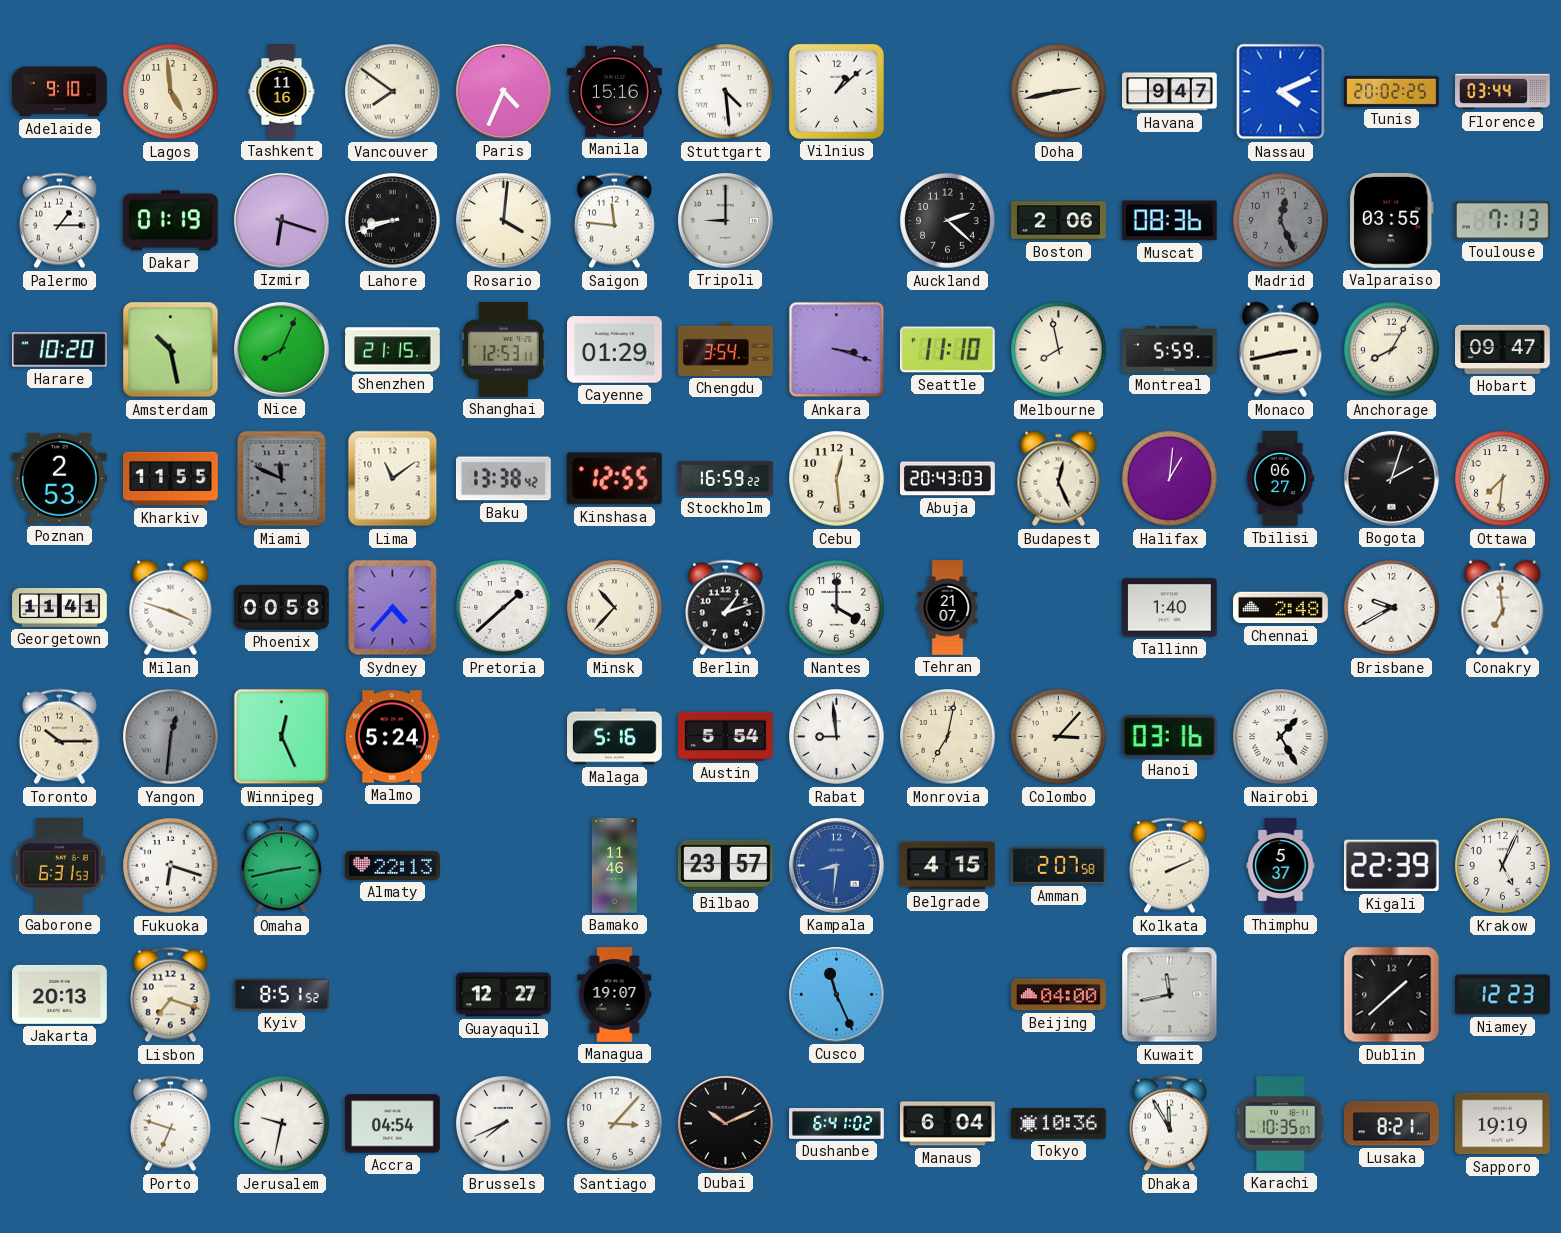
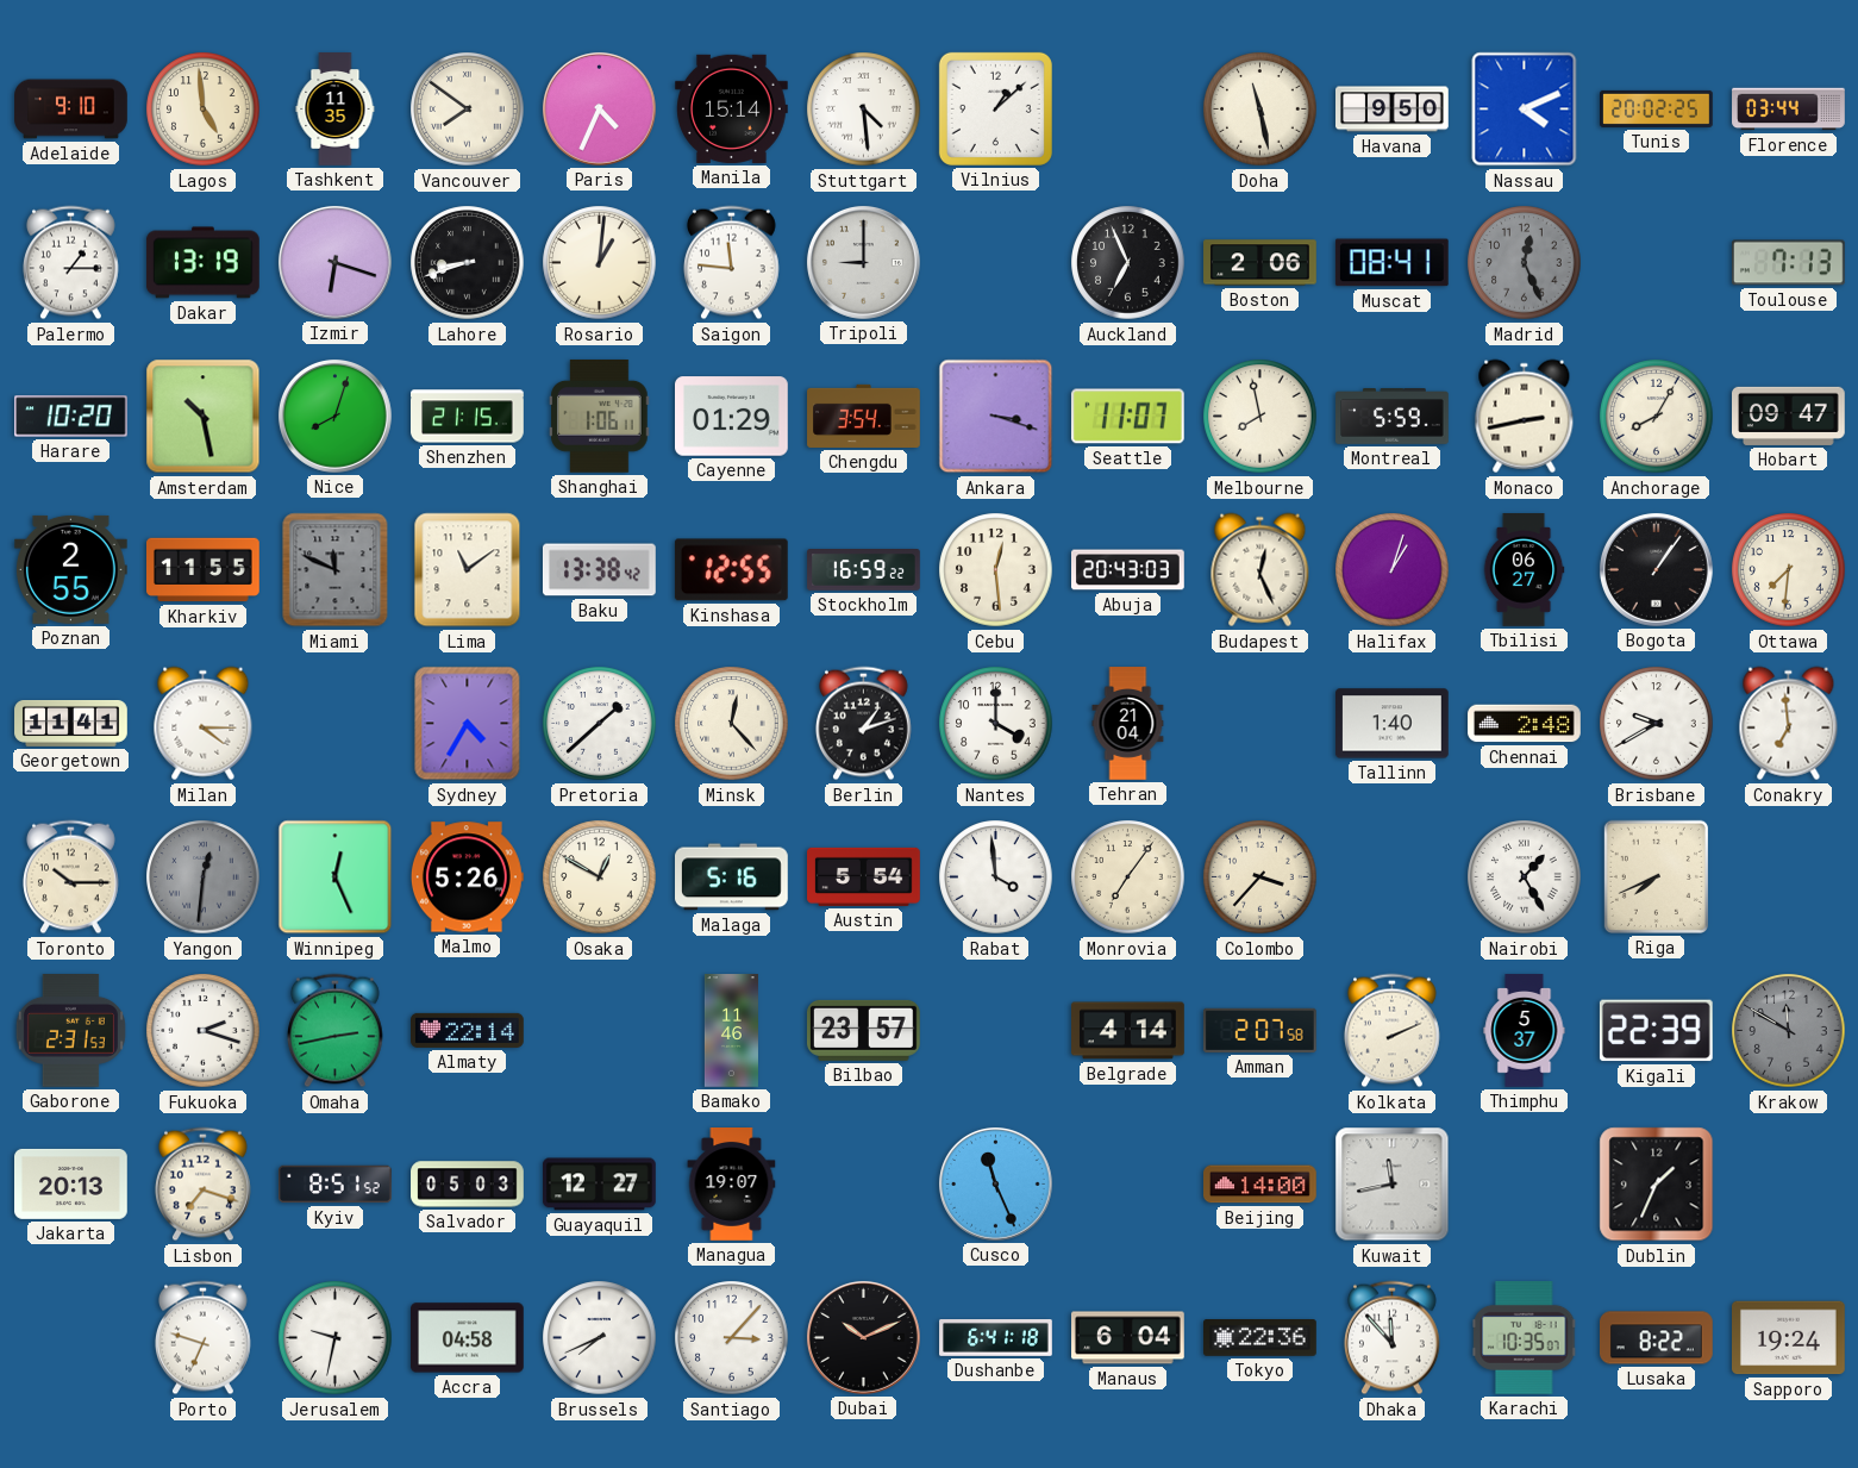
Tashkent: 11:16 -> 11:35
Manila: 15:16 -> 15:14
Doha: 2:43 -> 11:28
Havana: 9:47 -> 9:50
Dakar: 01:19 -> 13:19
Rosario: 4:01 -> 1:01
Auckland: 2:22 -> 6:56
Muscat: 08:36 -> 08:41
Valparaiso: 03:55 -> none
Nice: 8:04 -> 8:03
Shanghai: 12:53 -> 1:06
Seattle: 11:10 -> 11:07
Poznan: 2:53 -> 2:55
Halifax: 1:01 -> 1:03
Bogota: 2:03 -> 1:06
Milan: 3:48 -> 4:15
Phoenix: 00:58 -> none
Sydney: 4:37 -> 4:35
Minsk: 10:37 -> 12:23
Tehran: 21:07 -> 21:04
Malmo: 5:24 -> 5:26
Osaka: none -> 12:50
Rabat: 8:59 -> 3:59
Monrovia: 7:02 -> 7:06
Colombo: 3:07 -> 3:37
Hanoi: 03:16 -> none
Riga: none -> 7:41
Gaborone: 6:31 -> 2:31
Fukuoka: 6:18 -> 2:18
Almaty: 22:13 -> 22:14
Kampala: 8:31 -> none
Belgrade: 4:15 -> 4:14
Krakow: 5:04 -> 11:50
Krakow dial: white -> grey
Salvador: none -> 05:03
Beijing: 04:00 -> 14:00
Dublin: 1:38 -> 1:34
Niamey: 12:23 -> none
Accra: 04:54 -> 04:58
Dushanbe: 6:41:02 -> 6:41:18
Tokyo: 10:36 -> 22:36
Dhaka: 11:55 -> 11:53
Lusaka: 8:21 -> 8:22
Sapporo: 19:19 -> 19:24
